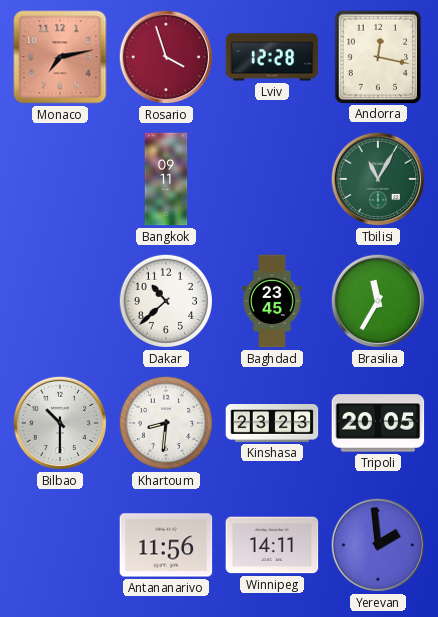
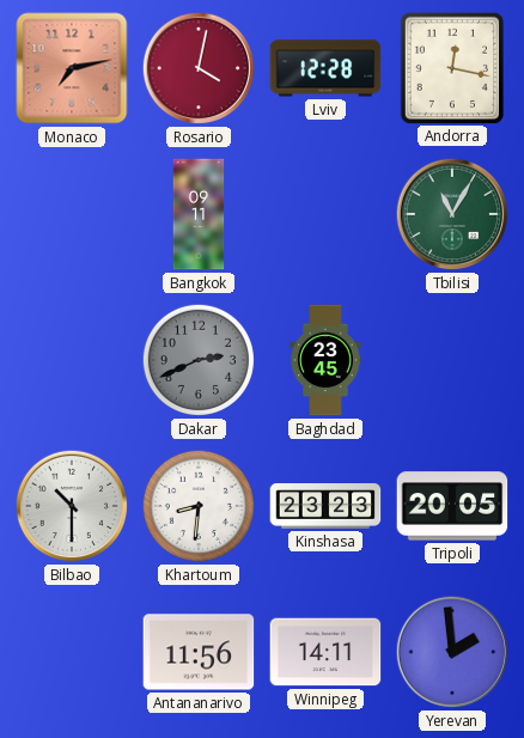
Rosario: 3:57 -> 4:02
Dakar: 10:38 -> 2:41
Dakar dial: white -> grey
Brasilia: 11:35 -> none
